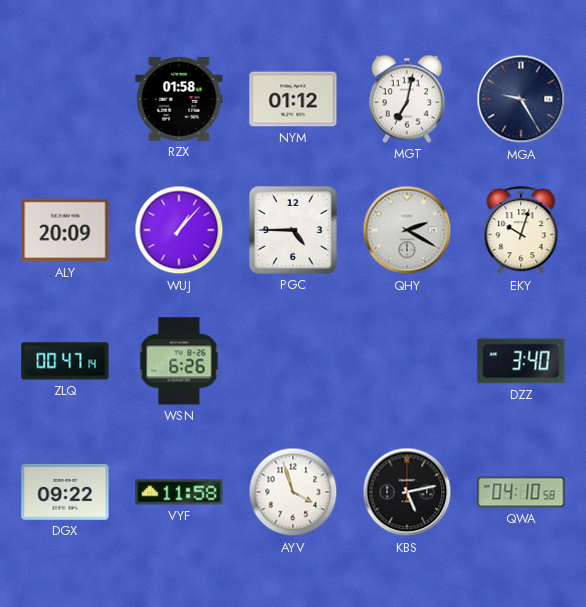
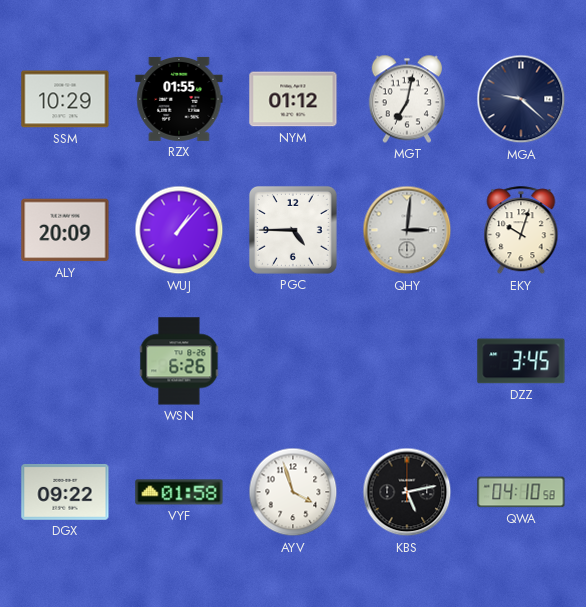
SSM: none -> 10:29
RZX: 01:58 -> 01:55
MGA: 9:25 -> 9:22
QHY: 2:20 -> 3:01
ZLQ: 00:47 -> none
DZZ: 3:40 -> 3:45
VYF: 11:58 -> 01:58
